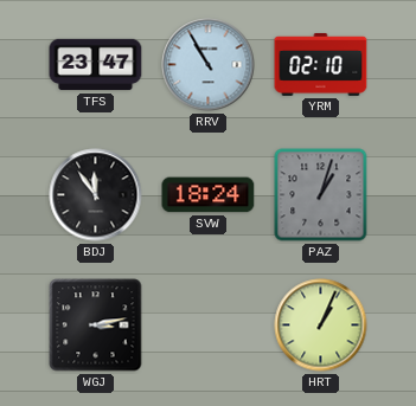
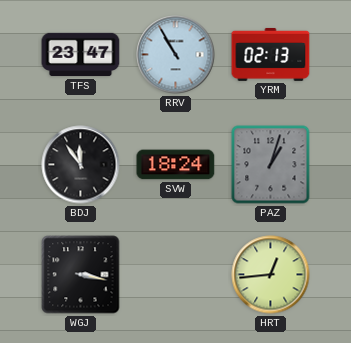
YRM: 02:10 -> 02:13
WGJ: 3:13 -> 3:17
HRT: 1:04 -> 12:44
